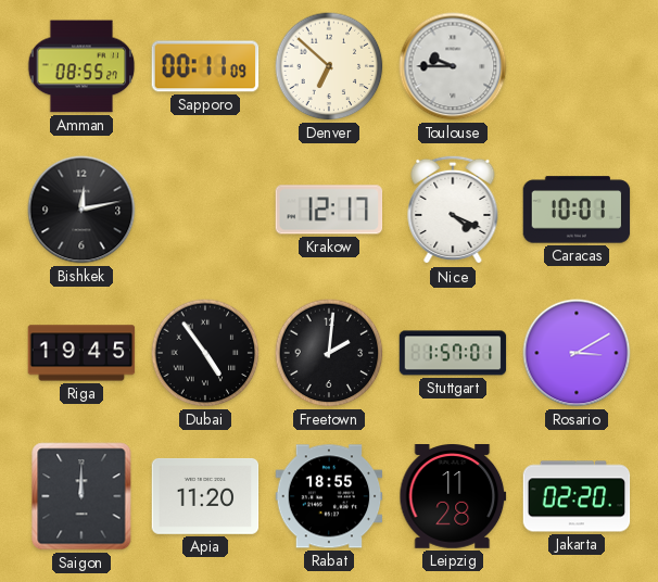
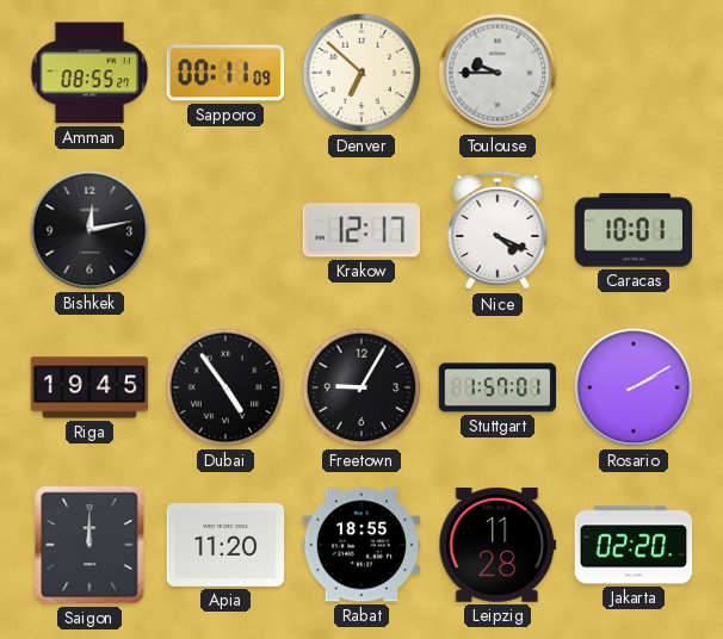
Freetown: 2:01 -> 9:05
Rosario: 3:10 -> 2:10
